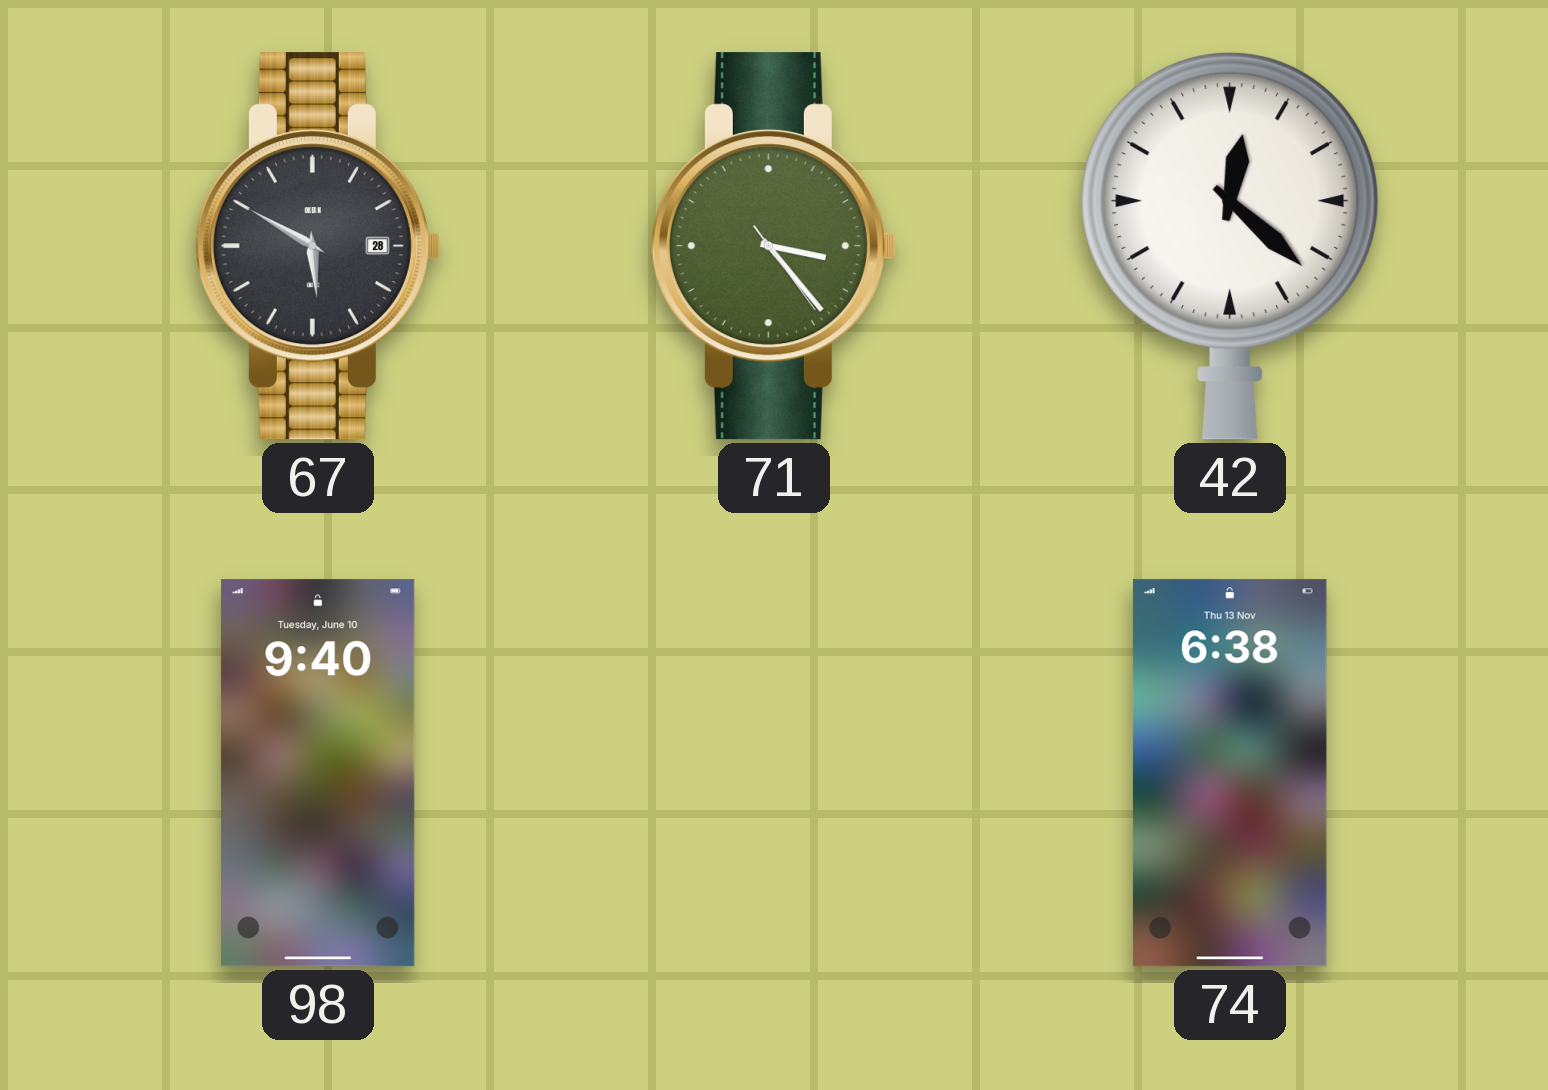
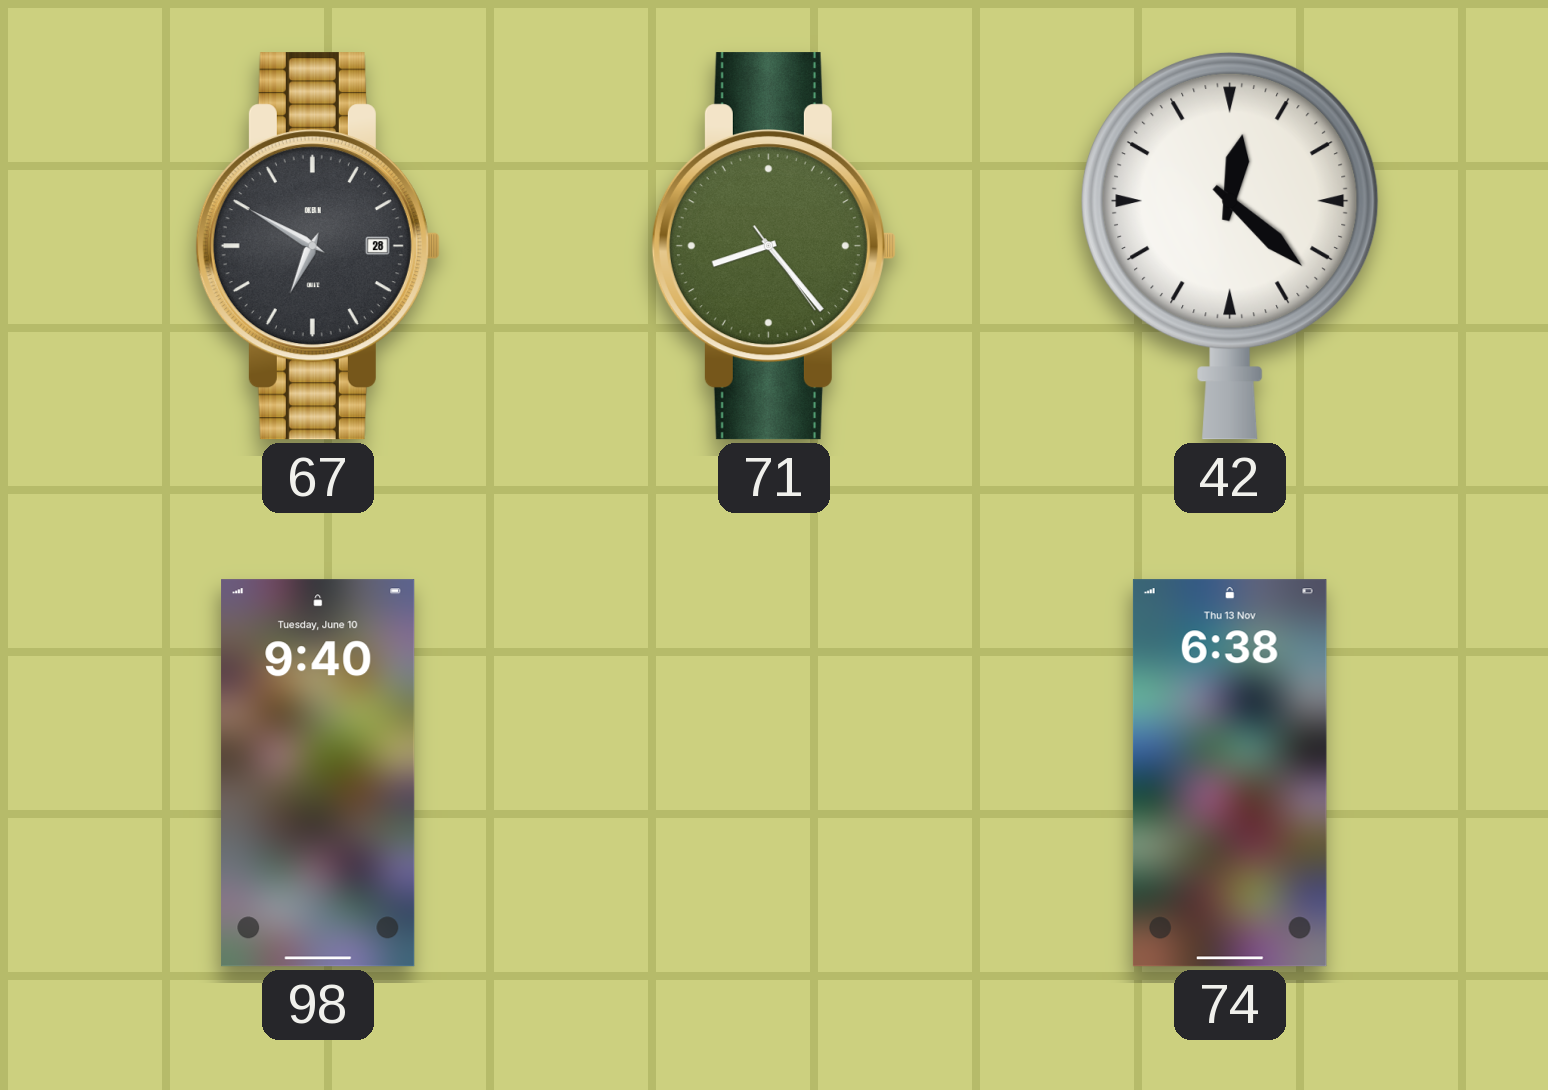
67: 5:50 -> 6:50
71: 3:23 -> 8:23
